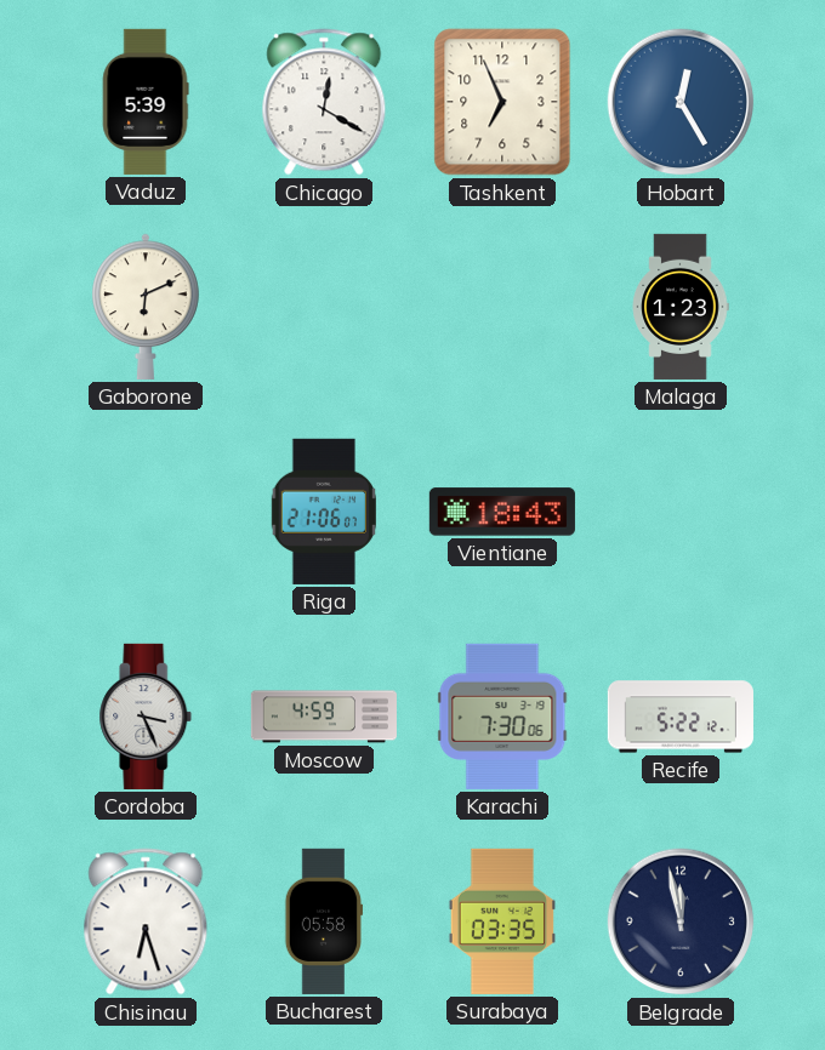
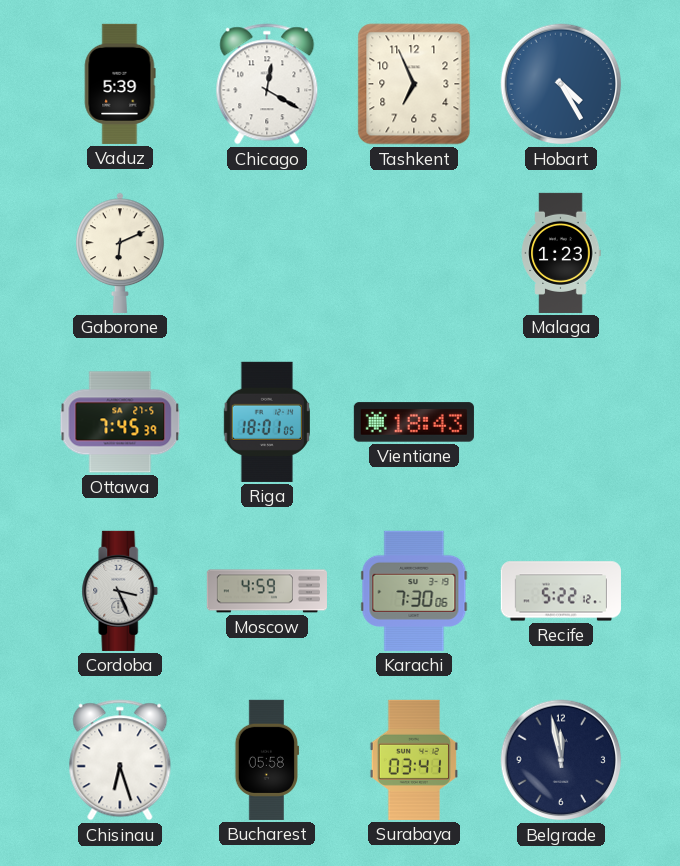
Hobart: 12:25 -> 4:25
Ottawa: none -> 7:45
Riga: 21:06 -> 18:01
Surabaya: 03:35 -> 03:41
